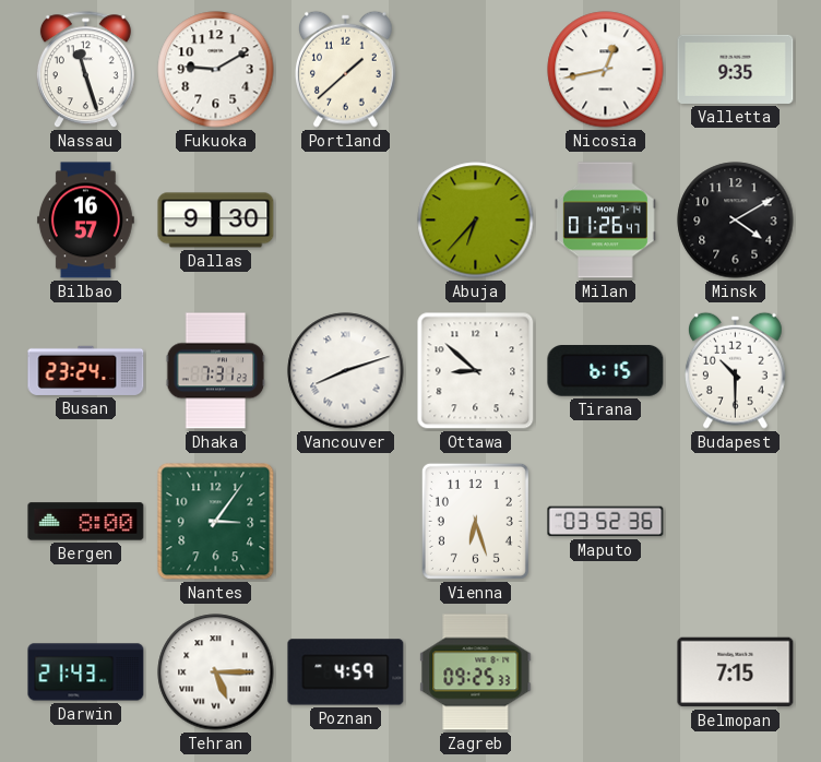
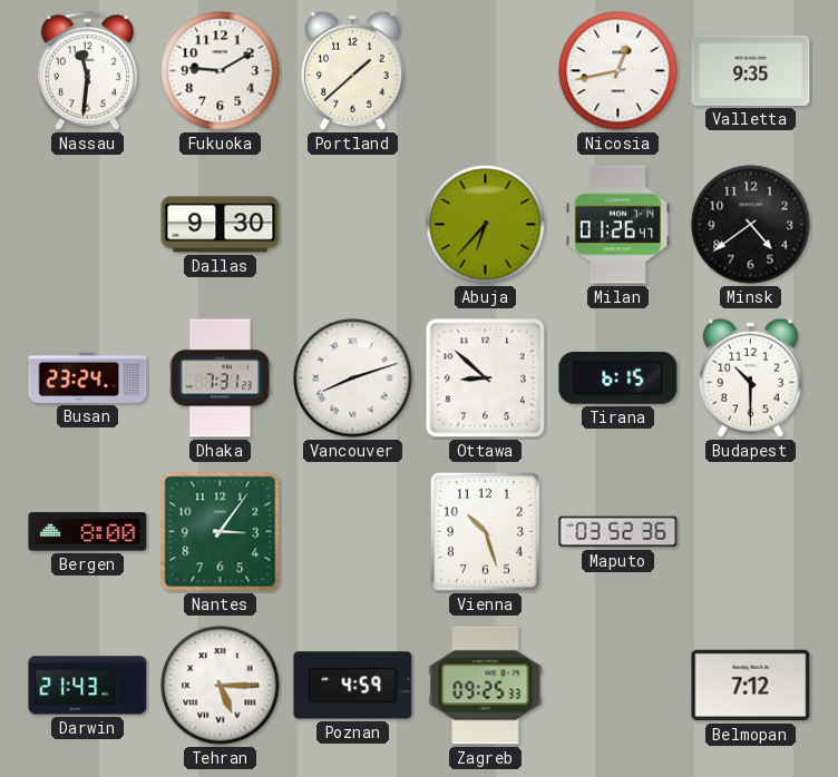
Nassau: 11:27 -> 11:31
Bilbao: 16:57 -> none
Minsk: 4:10 -> 4:39
Vienna: 6:27 -> 10:27
Belmopan: 7:15 -> 7:12
